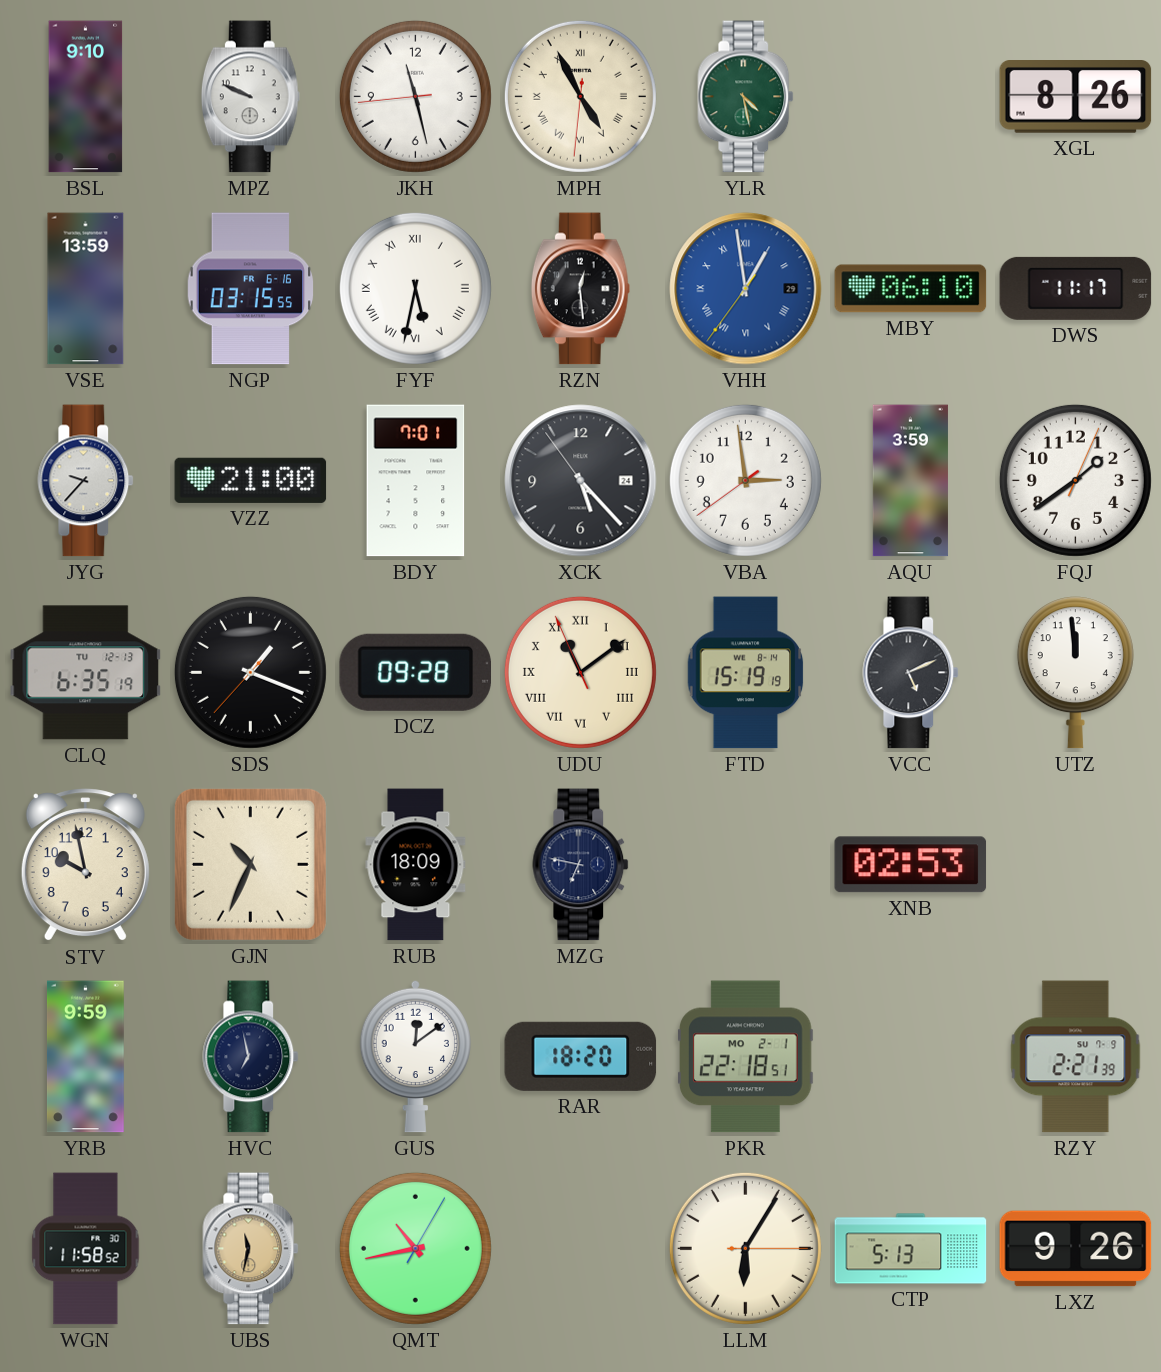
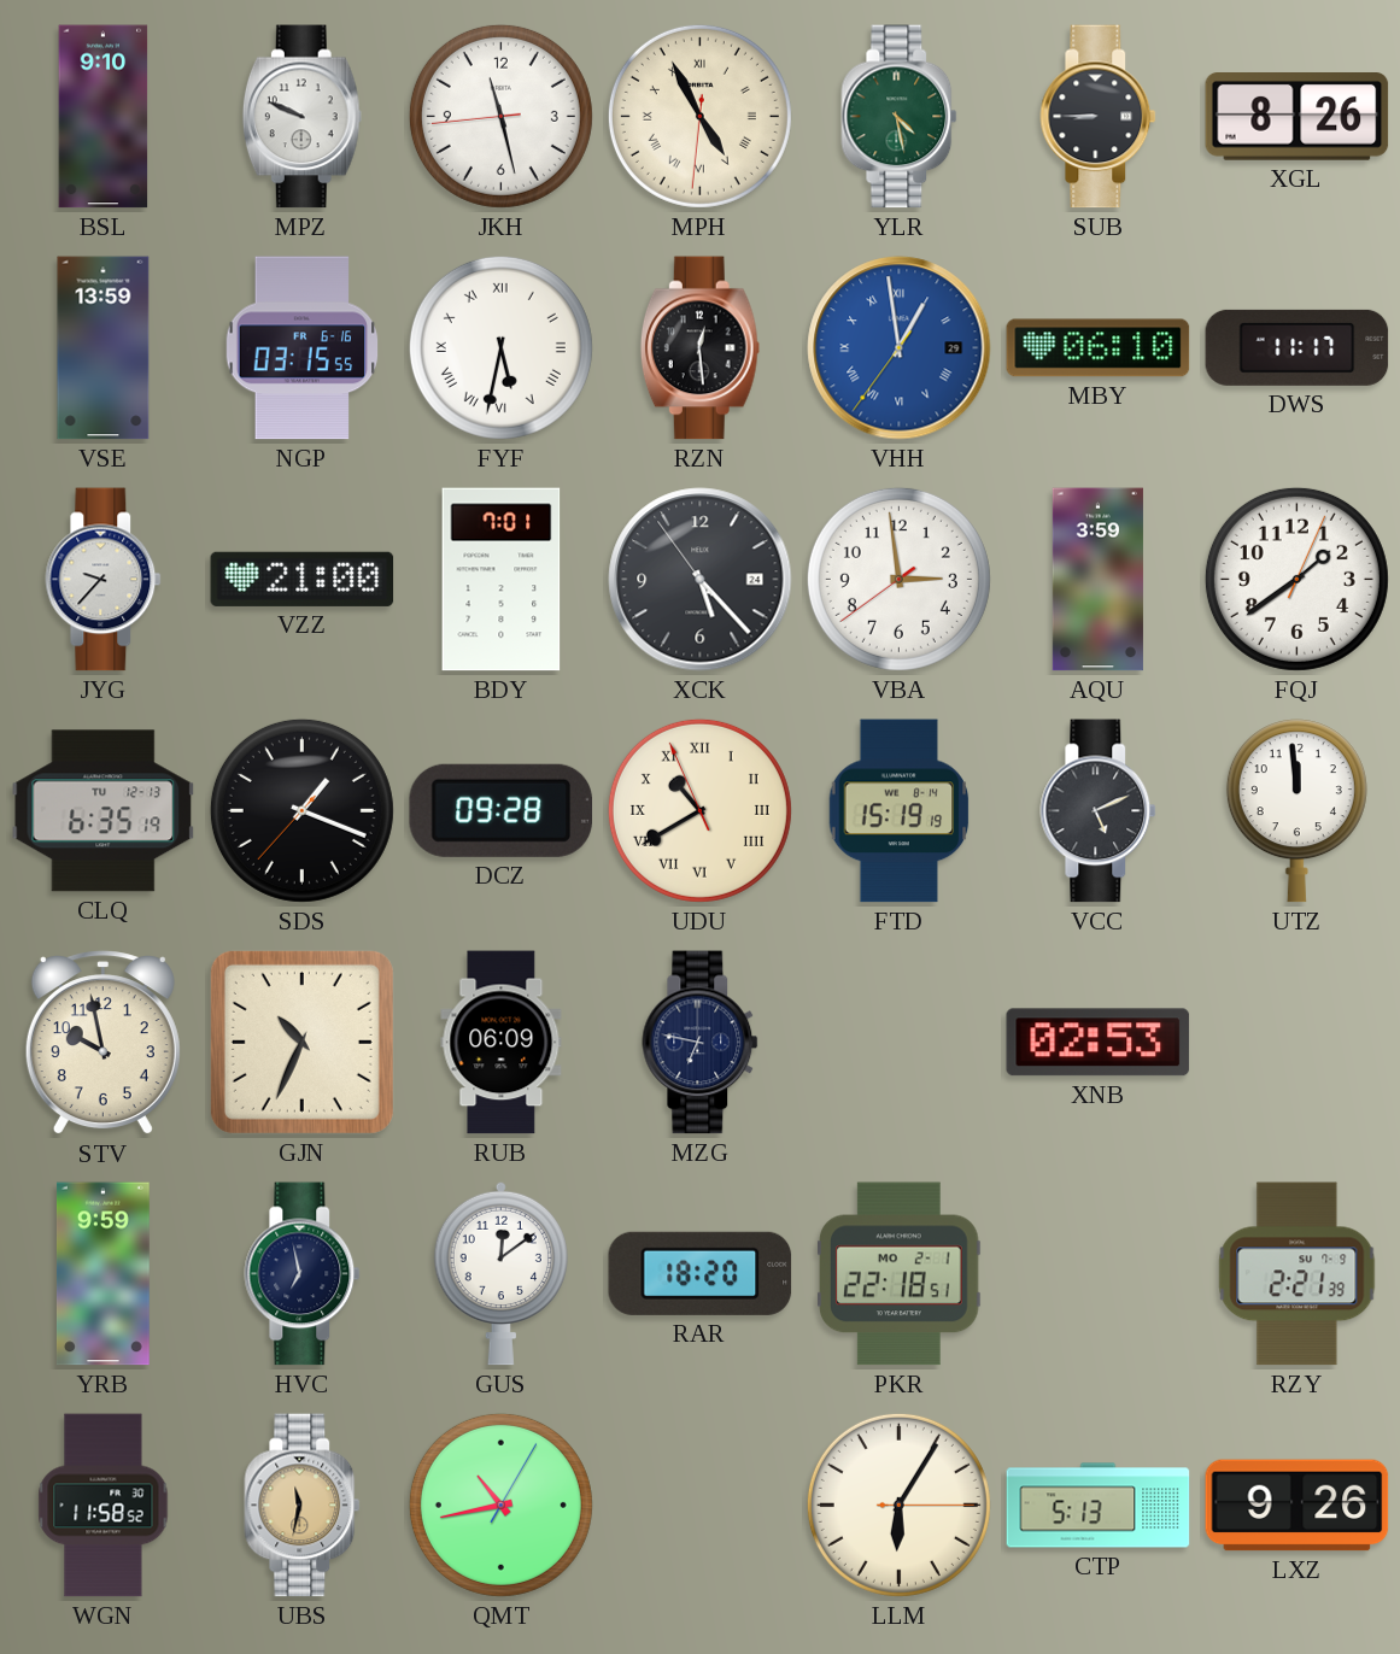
SUB: none -> 8:45
UDU: 11:08 -> 10:39
RUB: 18:09 -> 06:09
